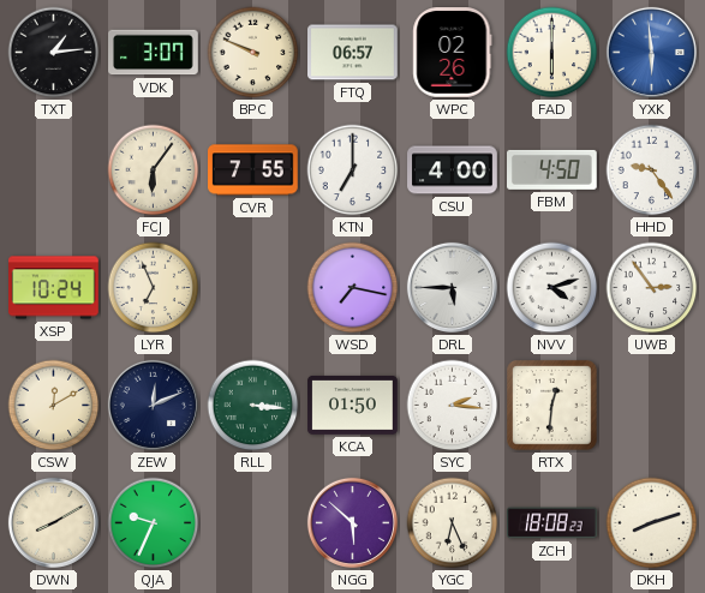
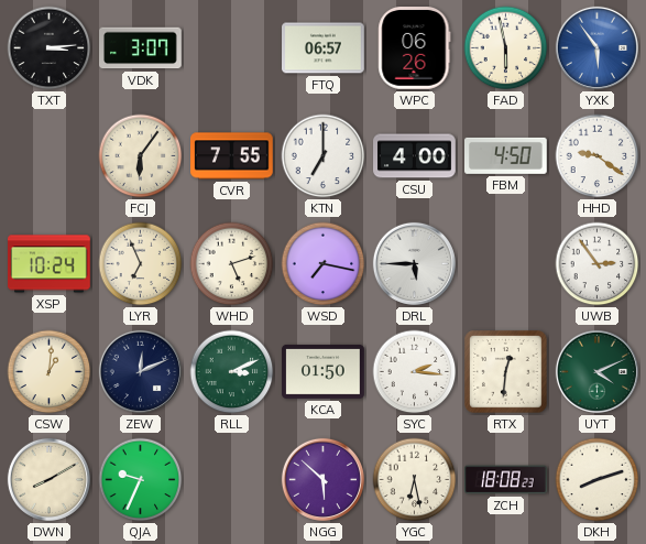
TXT: 1:14 -> 3:14
BPC: 9:49 -> none
WPC: 02:26 -> 06:26
FAD: 6:00 -> 5:58
YXK: 5:59 -> 5:54
HHD: 9:24 -> 9:21
WHD: none -> 5:12
NVV: 4:12 -> none
CSW: 12:10 -> 1:01
RLL: 3:16 -> 3:11
UYT: none -> 4:11
YGC: 6:26 -> 6:28
